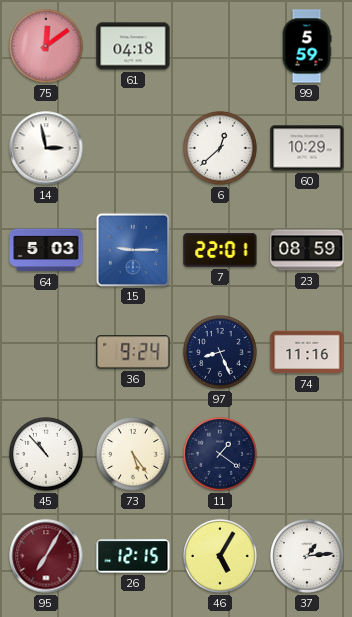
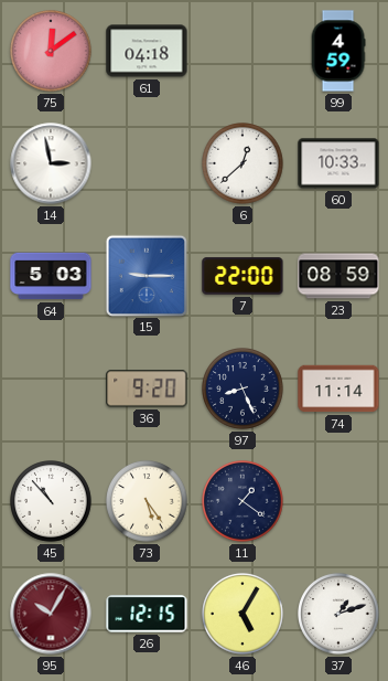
99: 5:59 -> 4:59
60: 10:29 -> 10:33
7: 22:01 -> 22:00
36: 9:24 -> 9:20
74: 11:16 -> 11:14
95: 7:05 -> 10:05
37: 1:14 -> 1:12
